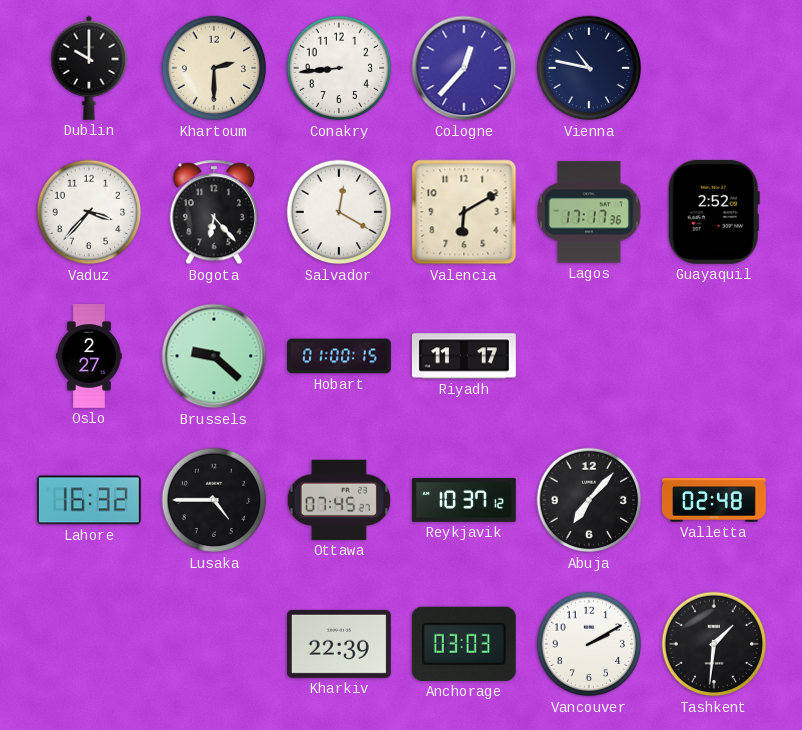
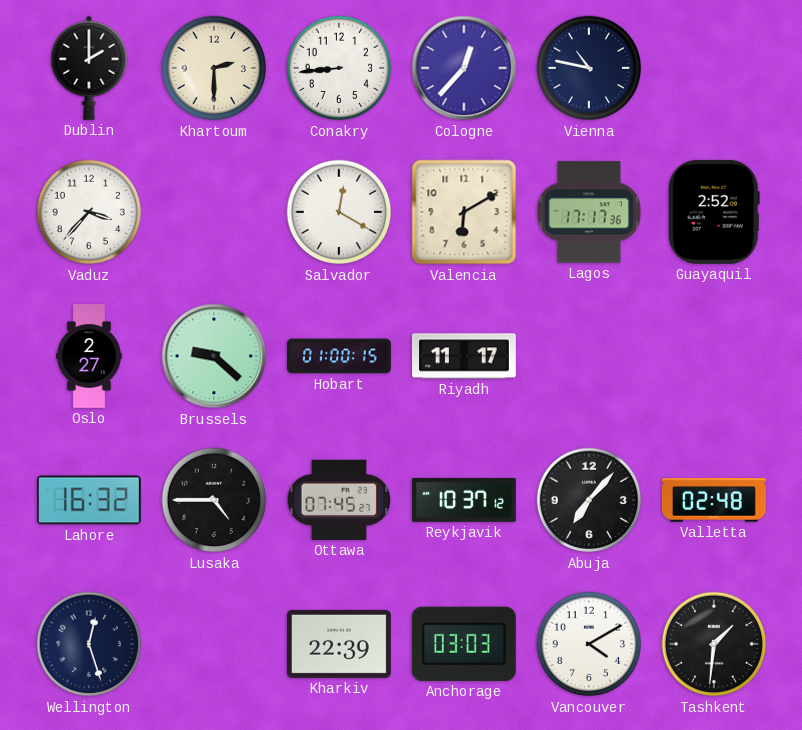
Dublin: 10:00 -> 2:00
Bogota: 6:23 -> none
Wellington: none -> 12:27
Vancouver: 2:10 -> 4:10
